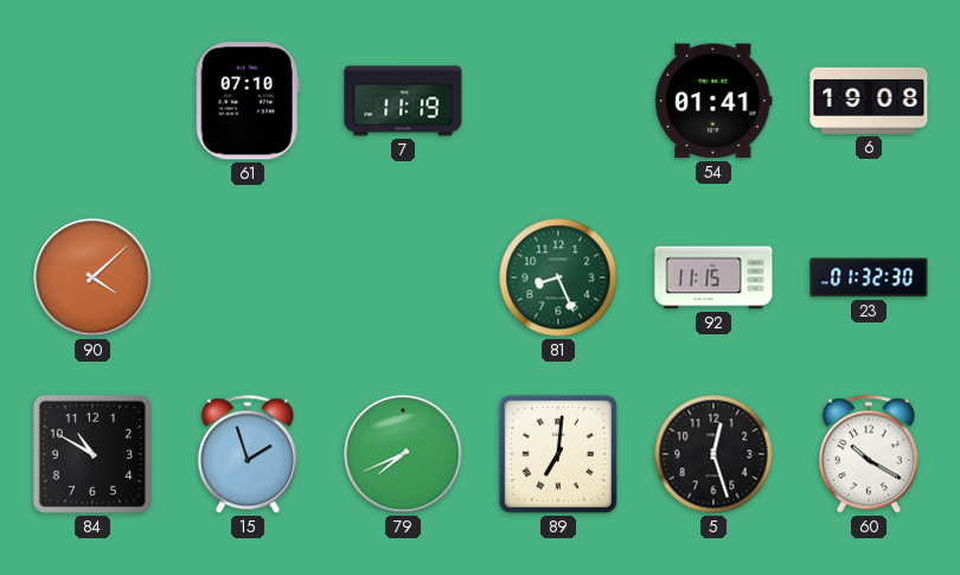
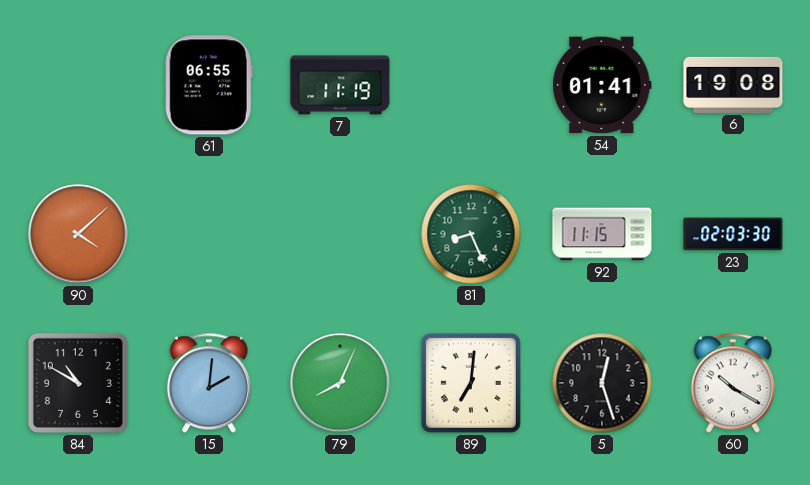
61: 07:10 -> 06:55
23: 01:32 -> 02:03
15: 1:57 -> 2:01
79: 7:41 -> 8:04
